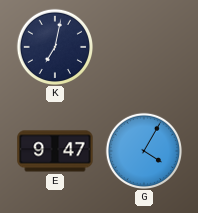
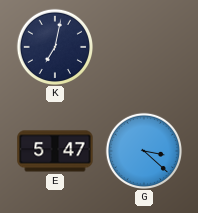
E: 9:47 -> 5:47
G: 4:05 -> 3:22
